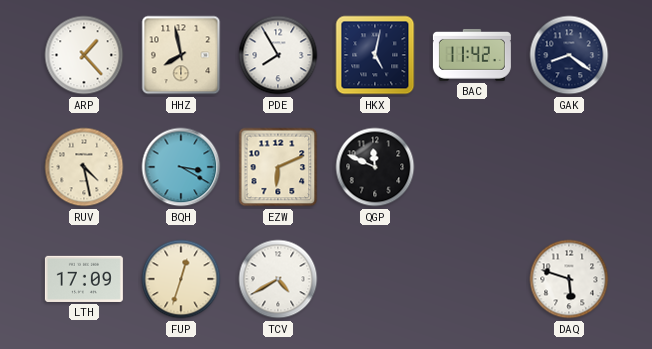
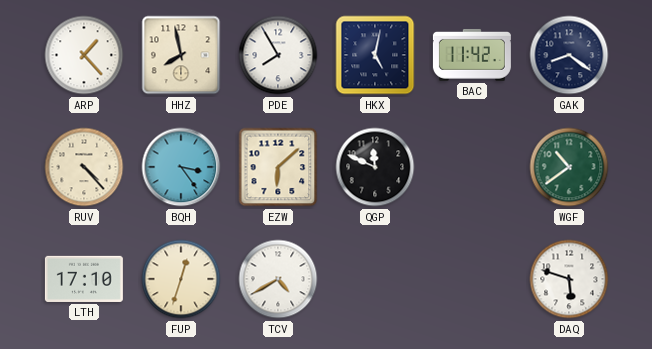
RUV: 4:28 -> 4:23
BQH: 3:20 -> 3:24
EZW: 6:11 -> 6:08
WGF: none -> 10:39
LTH: 17:09 -> 17:10
